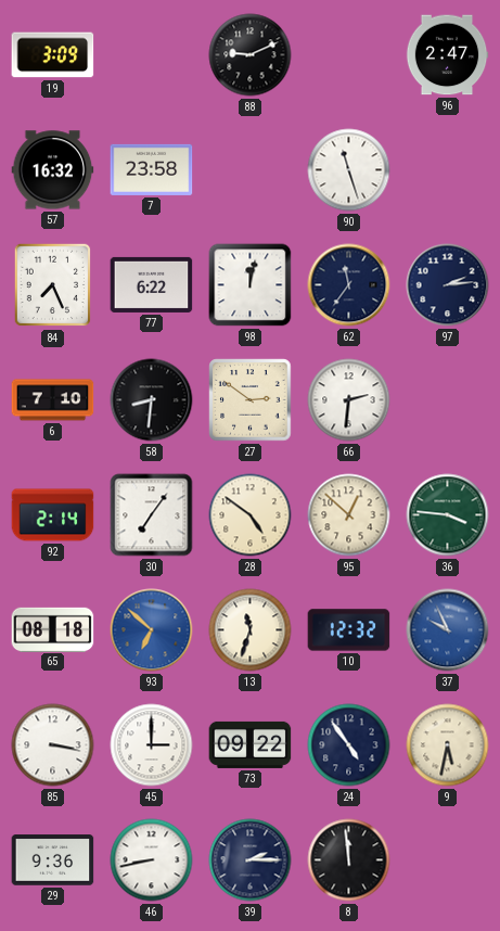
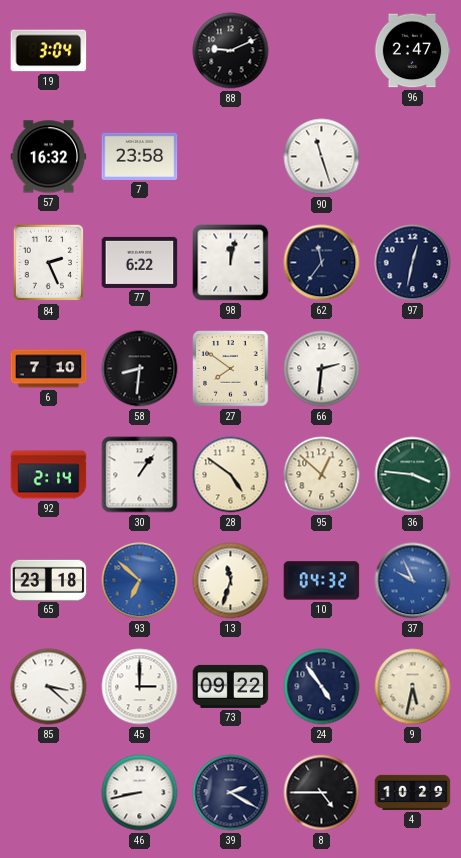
19: 3:09 -> 3:04
84: 7:26 -> 2:26
97: 2:14 -> 12:32
27: 2:51 -> 7:51
30: 7:06 -> 1:06
65: 08:18 -> 23:18
10: 12:32 -> 04:32
85: 3:17 -> 3:22
29: 9:36 -> none
39: 2:15 -> 2:20
8: 11:59 -> 4:45
4: none -> 10:29
